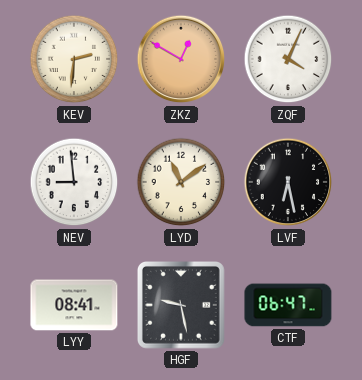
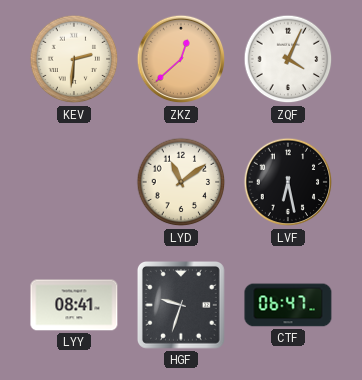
ZKZ: 12:50 -> 12:38
NEV: 8:59 -> none
HGF: 9:28 -> 9:33
